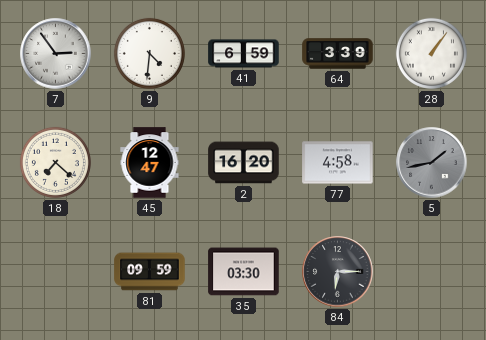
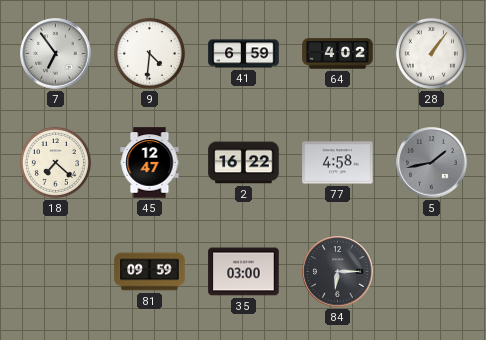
7: 2:54 -> 6:54
64: 3:39 -> 4:02
2: 16:20 -> 16:22
35: 03:30 -> 03:00
